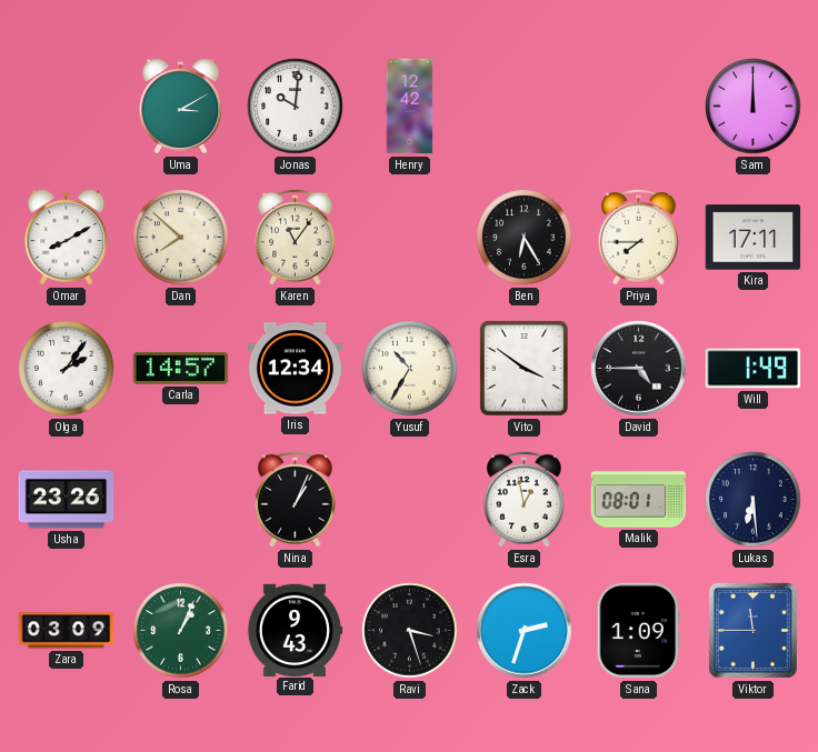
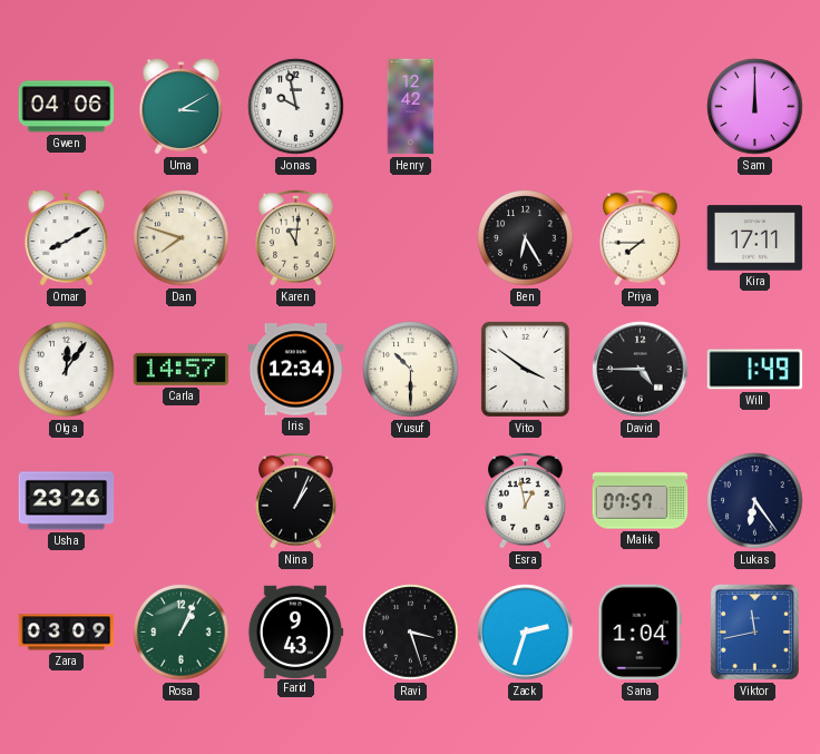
Gwen: none -> 04:06
Jonas: 10:01 -> 9:58
Dan: 7:52 -> 7:48
Karen: 11:06 -> 11:01
Olga: 2:06 -> 12:06
Yusuf: 10:35 -> 10:30
Malik: 08:01 -> 07:57
Lukas: 6:29 -> 6:24
Sana: 1:09 -> 1:04
Viktor: 11:45 -> 11:43
